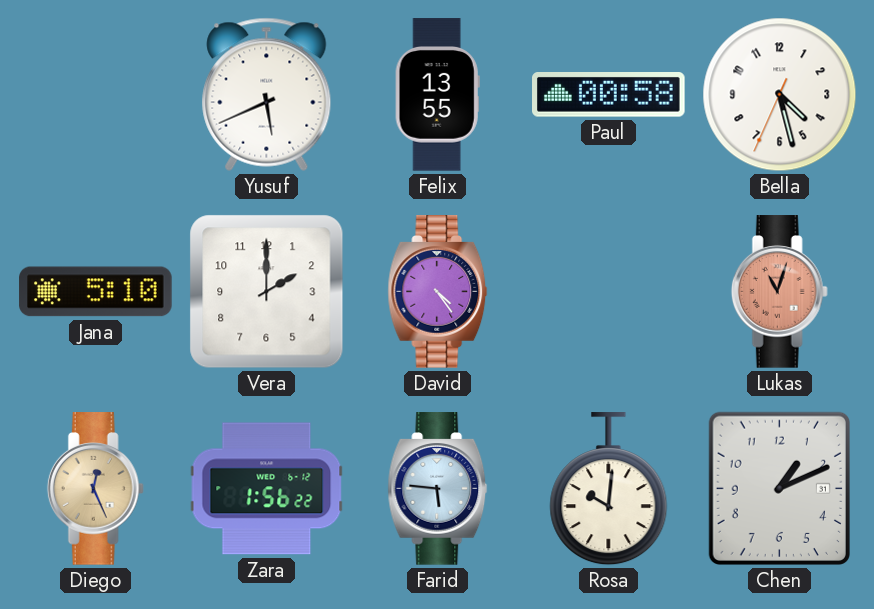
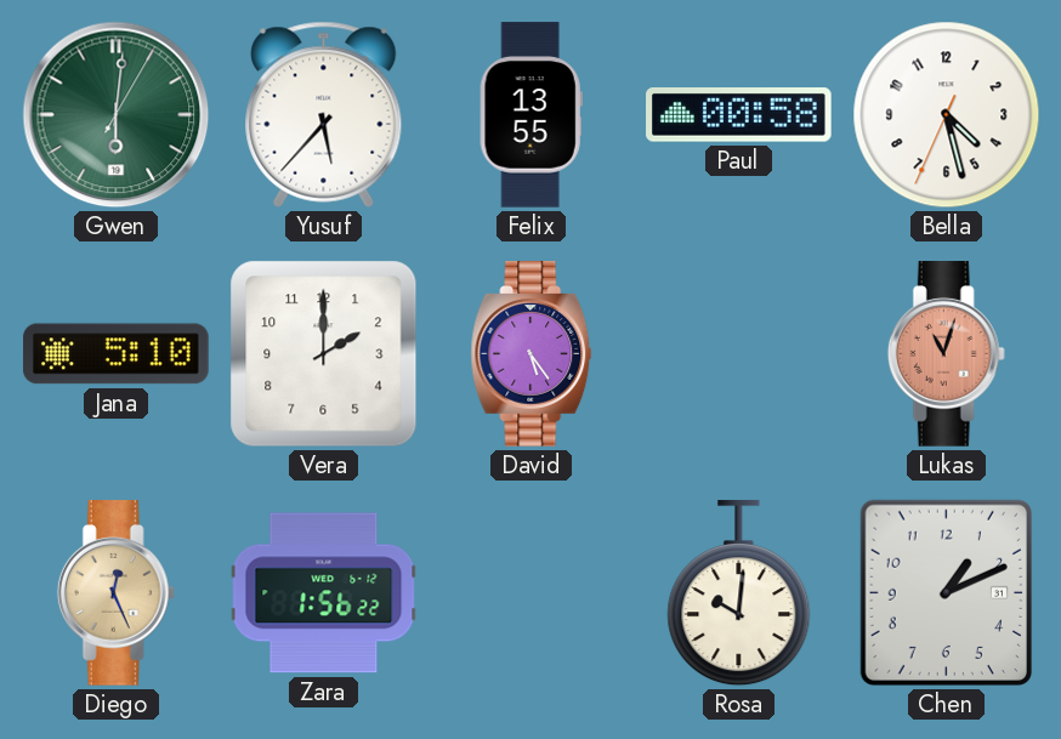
Gwen: none -> 6:01
Yusuf: 5:41 -> 5:37
David: 4:24 -> 5:24
Farid: 5:46 -> none
